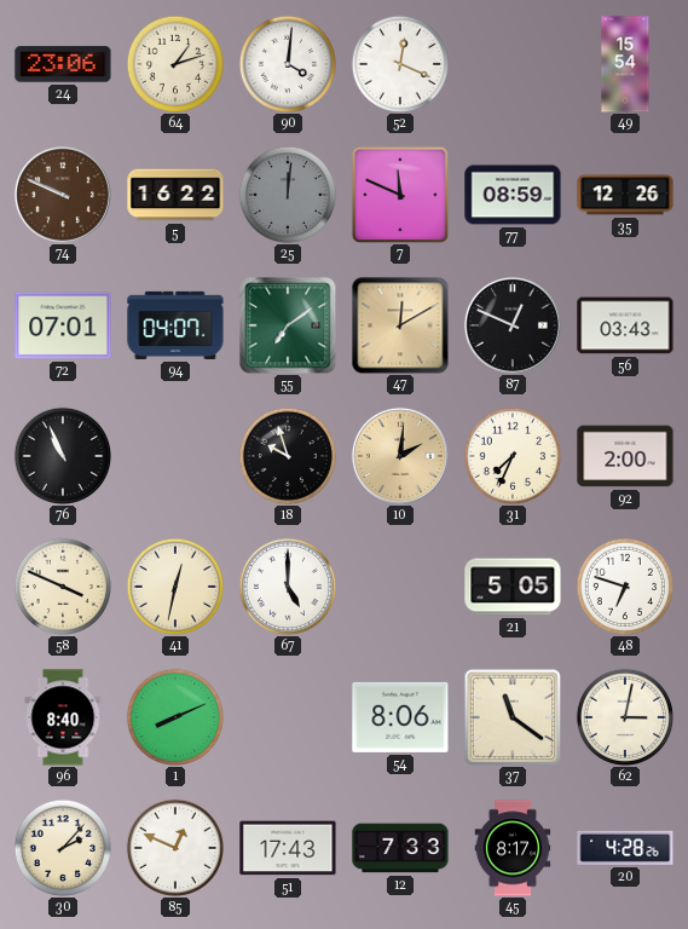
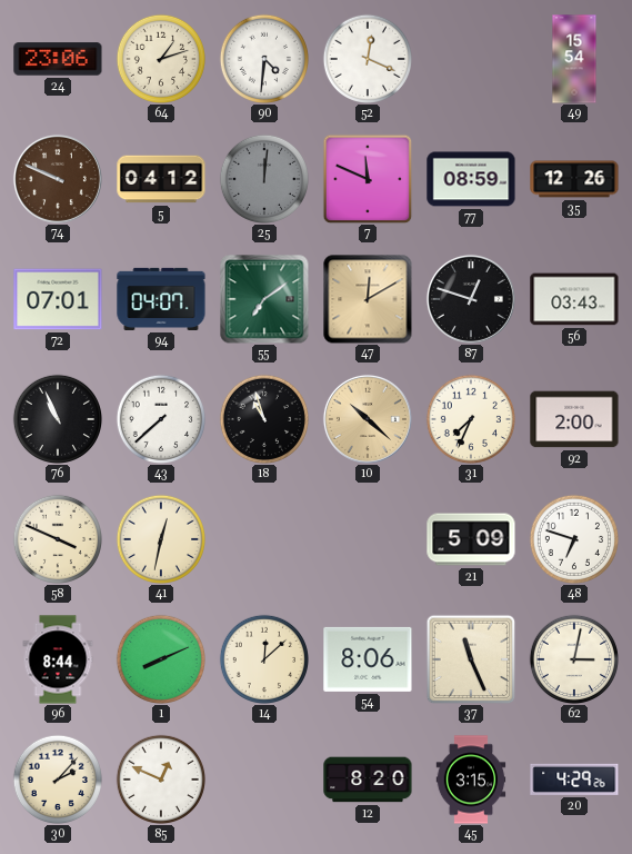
90: 4:01 -> 4:31
5: 16:22 -> 04:12
87: 12:49 -> 12:48
43: none -> 7:38
18: 9:57 -> 10:57
10: 2:01 -> 10:22
67: 5:00 -> none
21: 5:05 -> 5:09
96: 8:40 -> 8:44
14: none -> 12:08
37: 11:21 -> 11:26
51: 17:43 -> none
12: 7:33 -> 8:20
45: 8:17 -> 3:15
20: 4:28 -> 4:29
